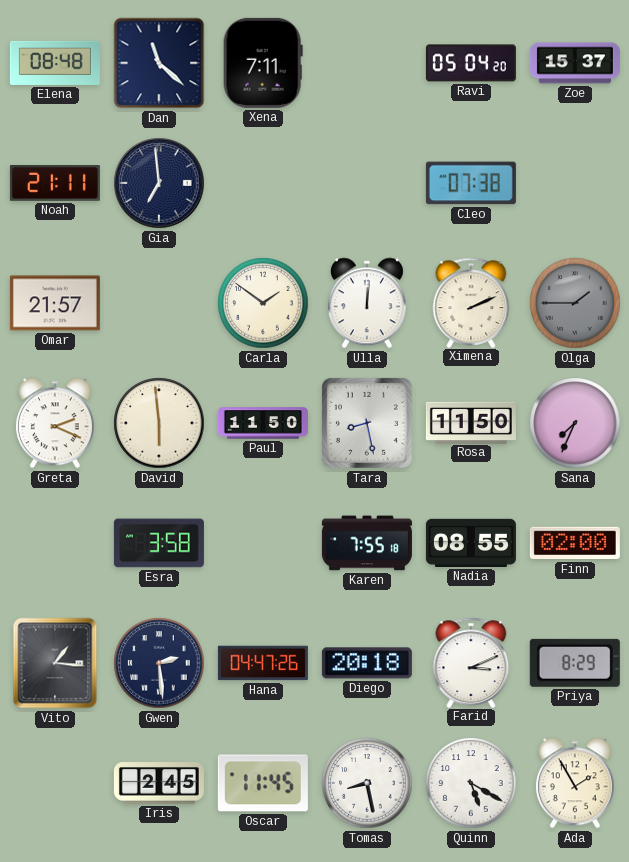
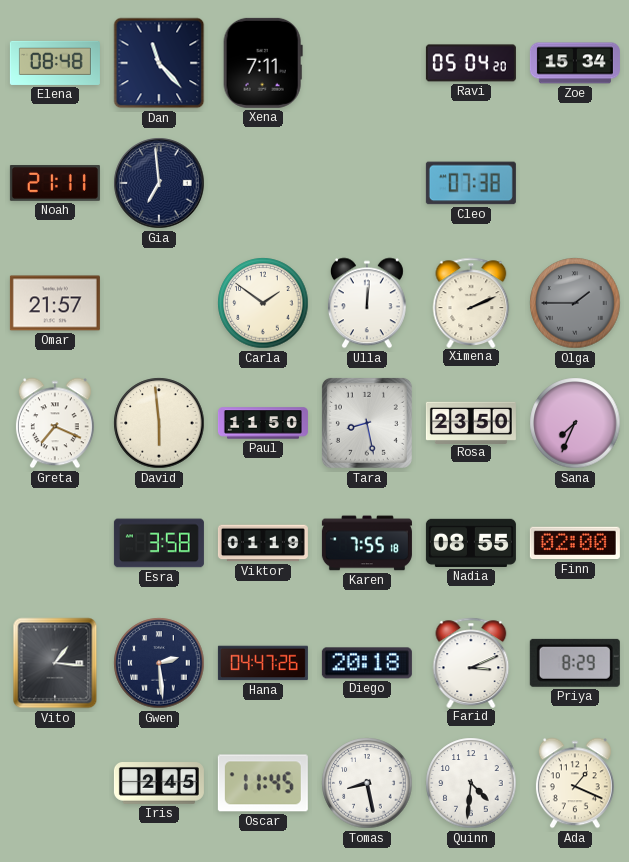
Dan: 11:22 -> 11:23
Zoe: 15:37 -> 15:34
Greta: 2:19 -> 7:19
Rosa: 11:50 -> 23:50
Viktor: none -> 01:19
Quinn: 5:20 -> 4:31
Ada: 1:55 -> 1:19
